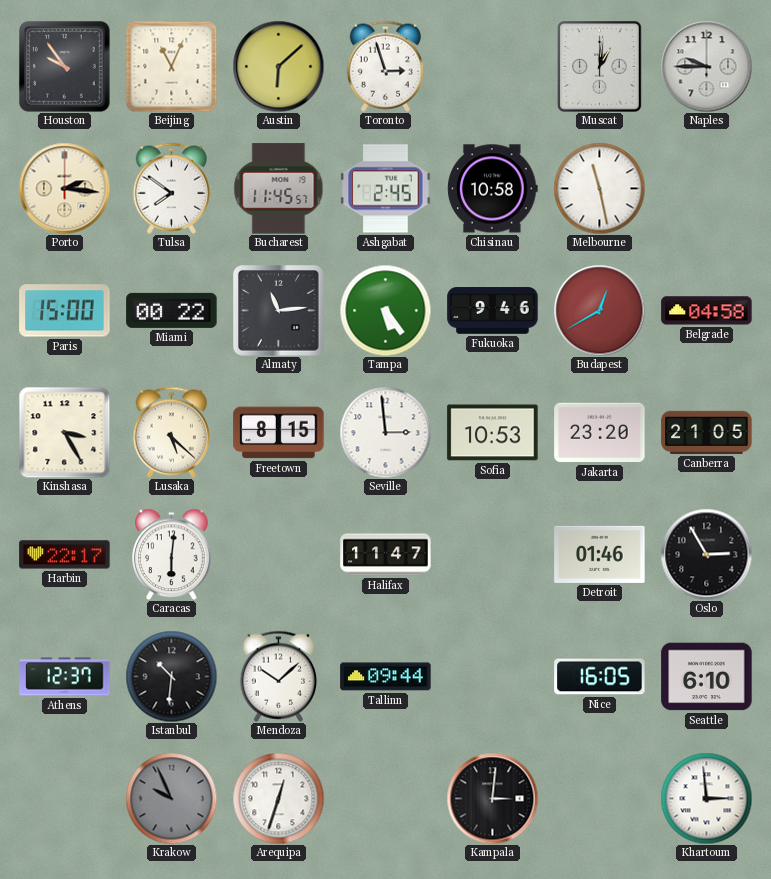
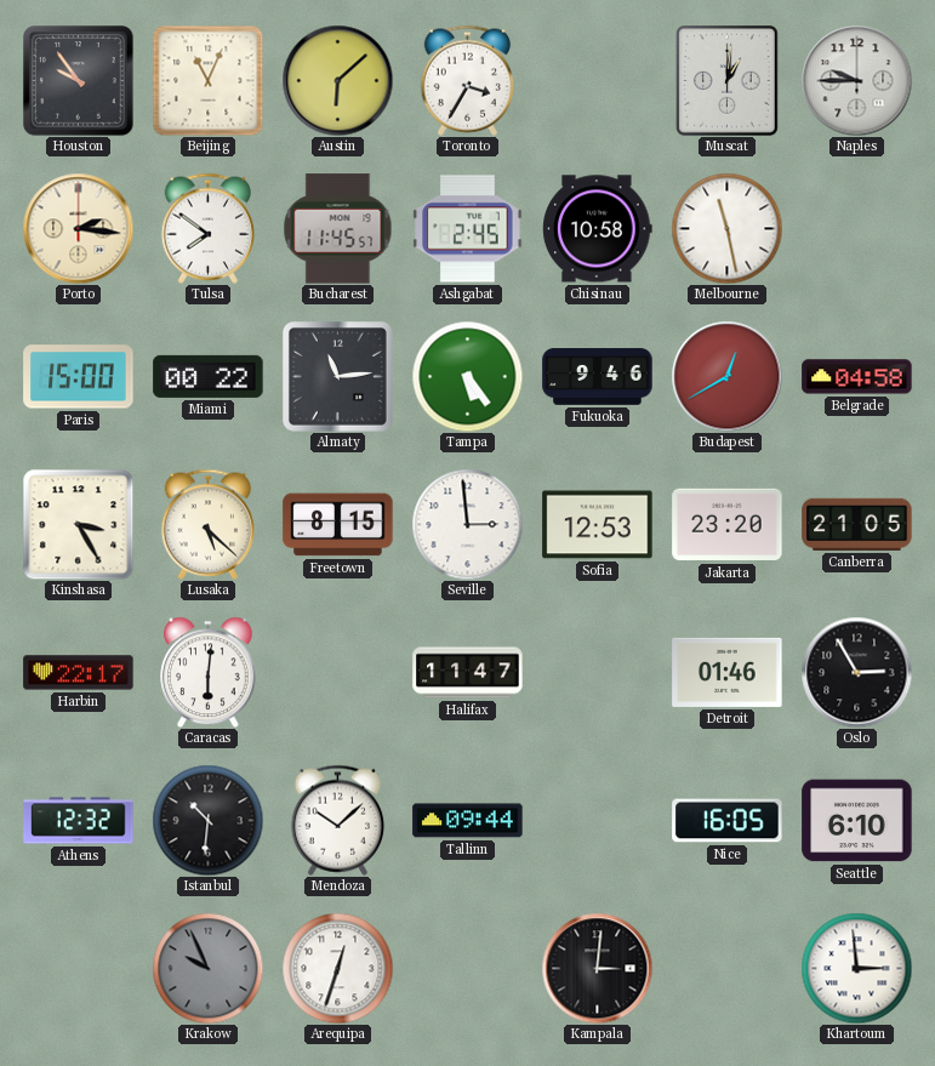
Toronto: 2:57 -> 3:35
Sofia: 10:53 -> 12:53
Athens: 12:37 -> 12:32
